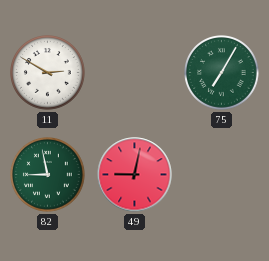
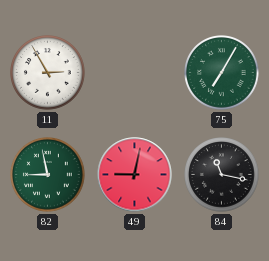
11: 2:50 -> 2:55
84: none -> 11:17
